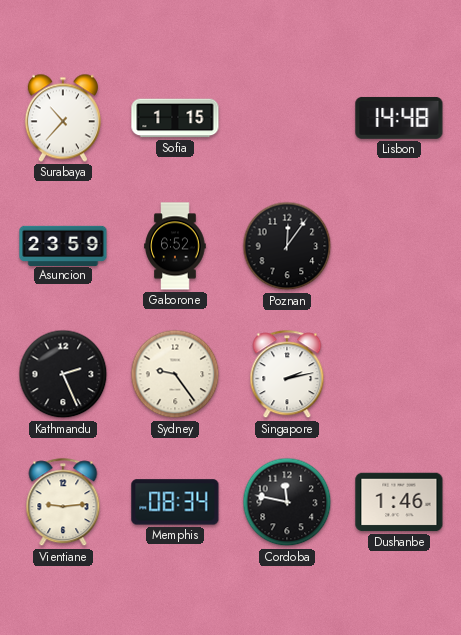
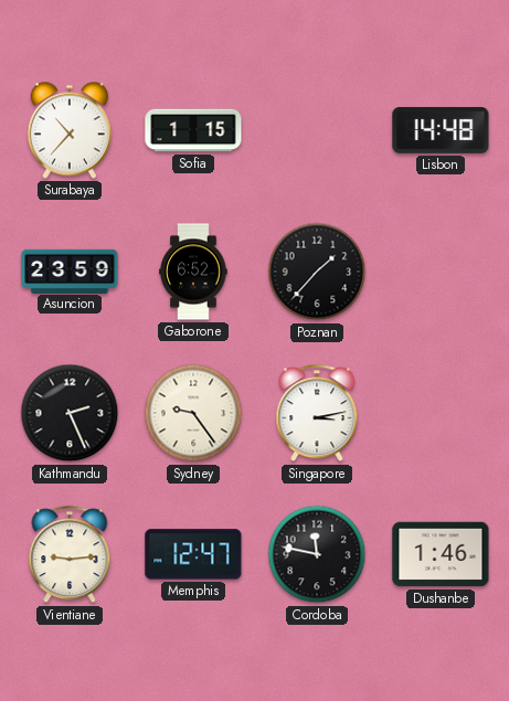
Poznan: 12:06 -> 1:37
Singapore: 2:13 -> 3:13
Memphis: 08:34 -> 12:47
